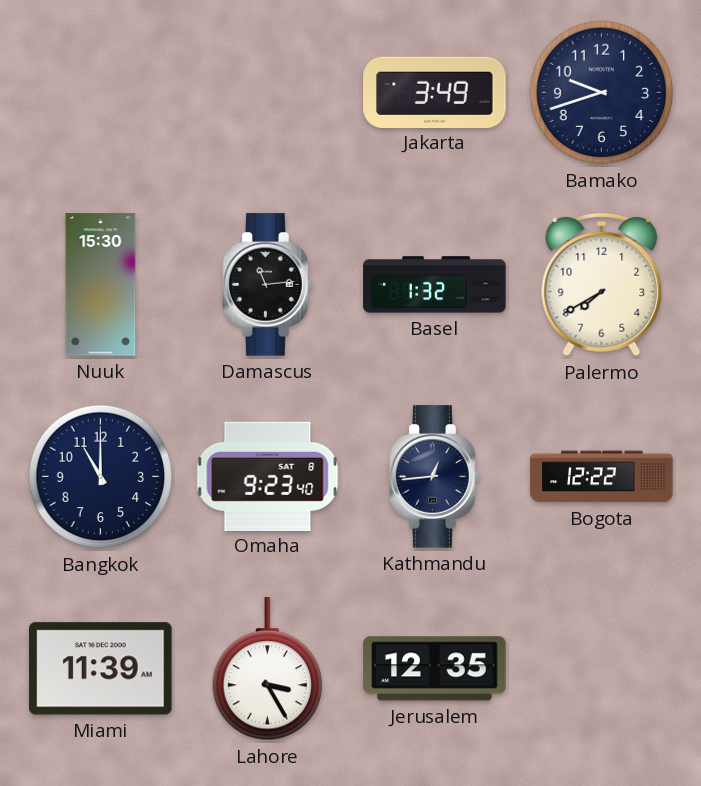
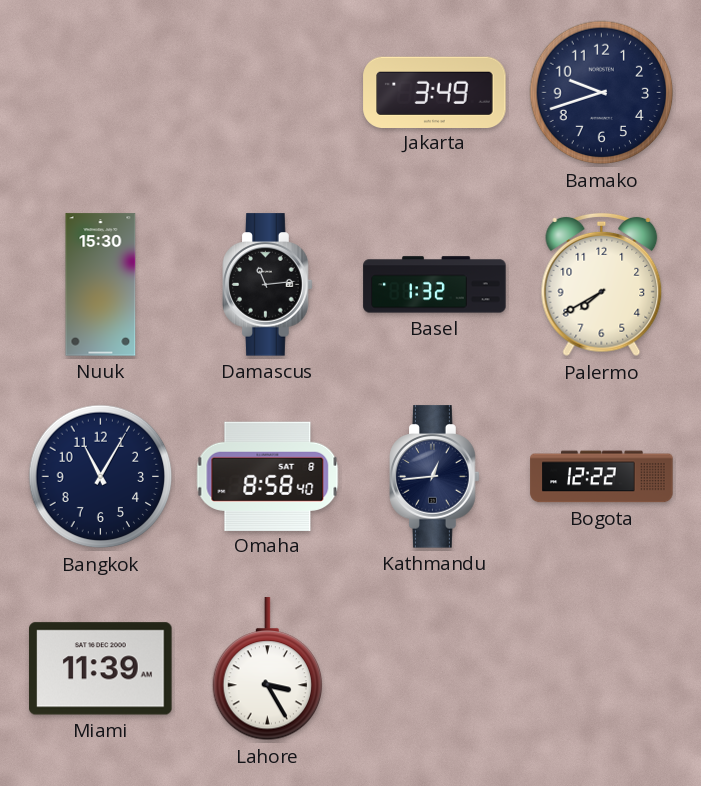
Bangkok: 11:00 -> 11:05
Omaha: 9:23 -> 8:58
Jerusalem: 12:35 -> none
